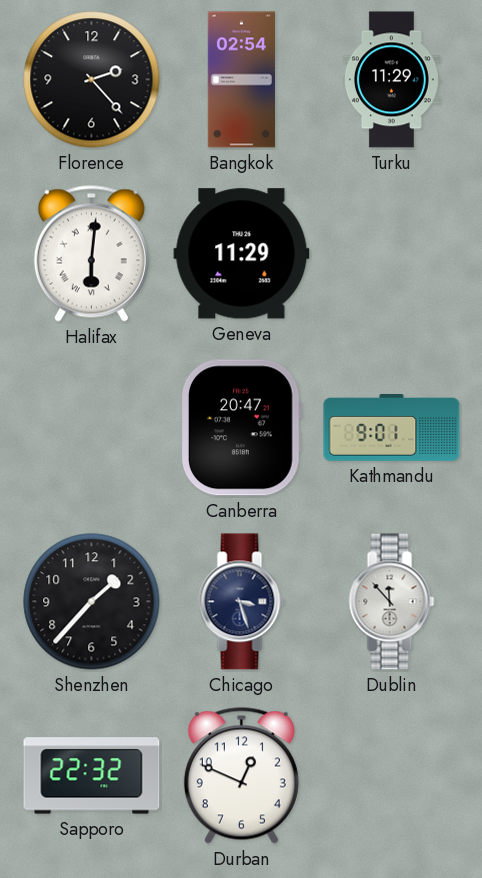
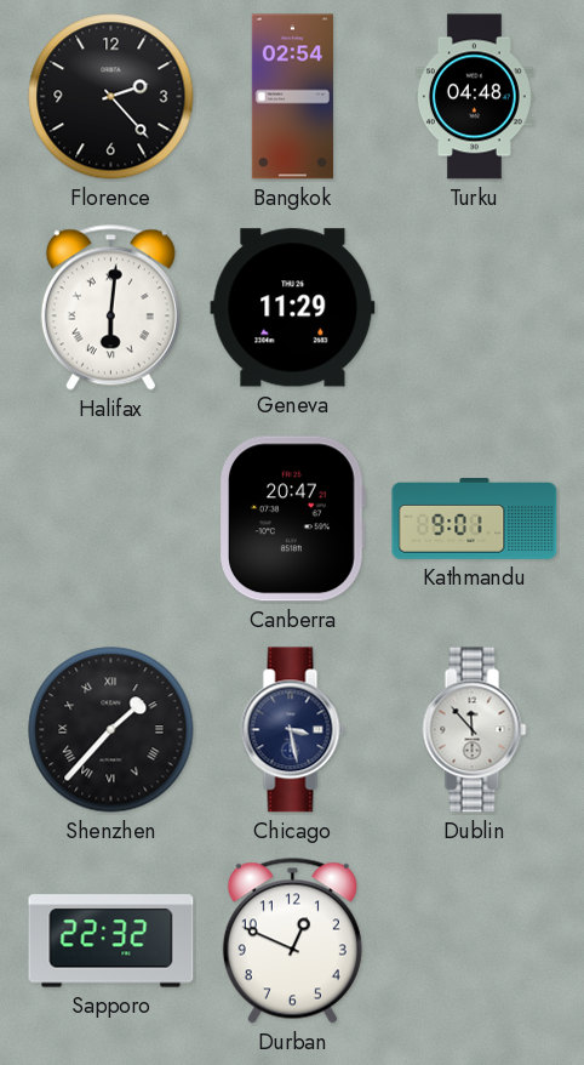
Turku: 11:29 -> 04:48
Shenzhen numerals: Arabic -> Roman
Chicago: 3:27 -> 3:28
